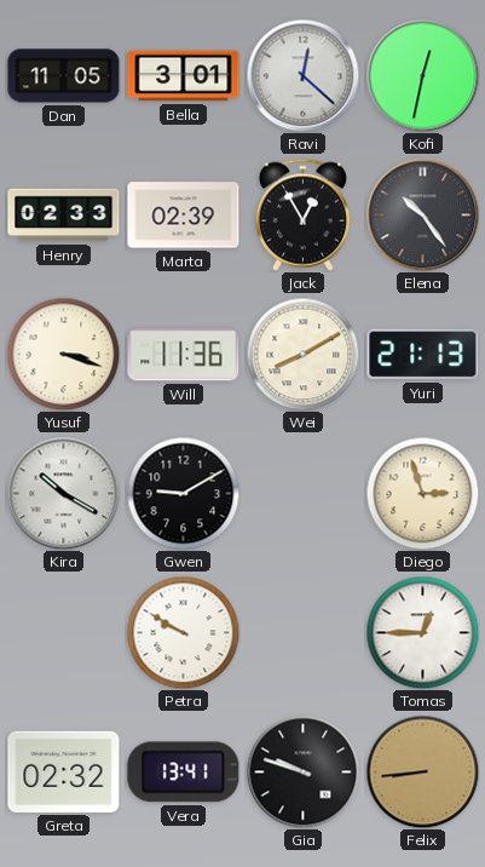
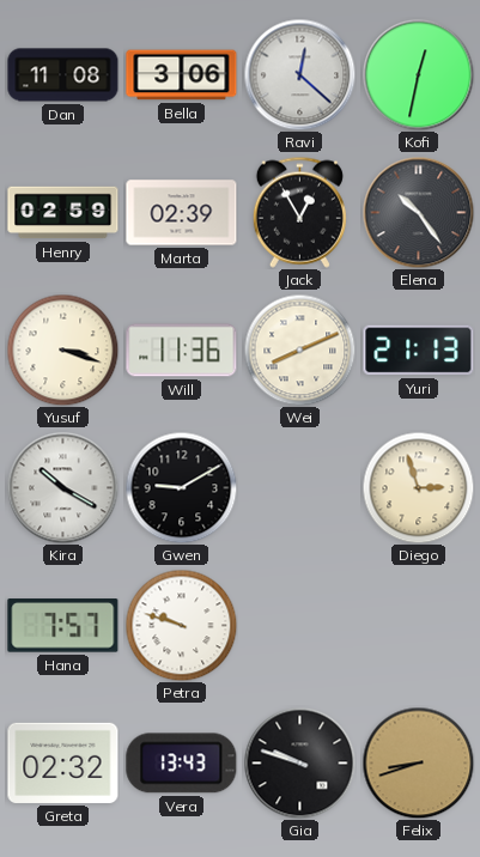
Dan: 11:05 -> 11:08
Bella: 3:01 -> 3:06
Henry: 02:33 -> 02:59
Wei: 8:10 -> 8:11
Hana: none -> 7:57
Petra: 9:50 -> 9:48
Tomas: 12:45 -> none
Vera: 13:41 -> 13:43
Felix: 8:44 -> 8:42
